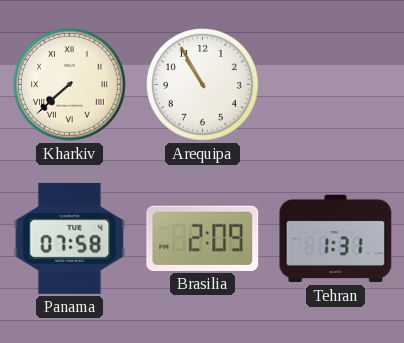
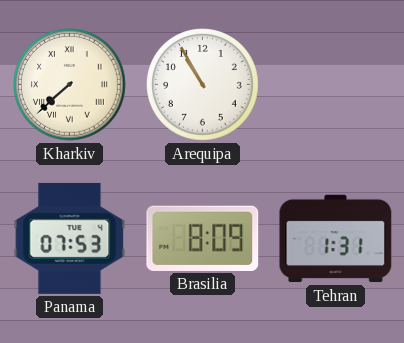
Panama: 07:58 -> 07:53
Brasilia: 2:09 -> 8:09
